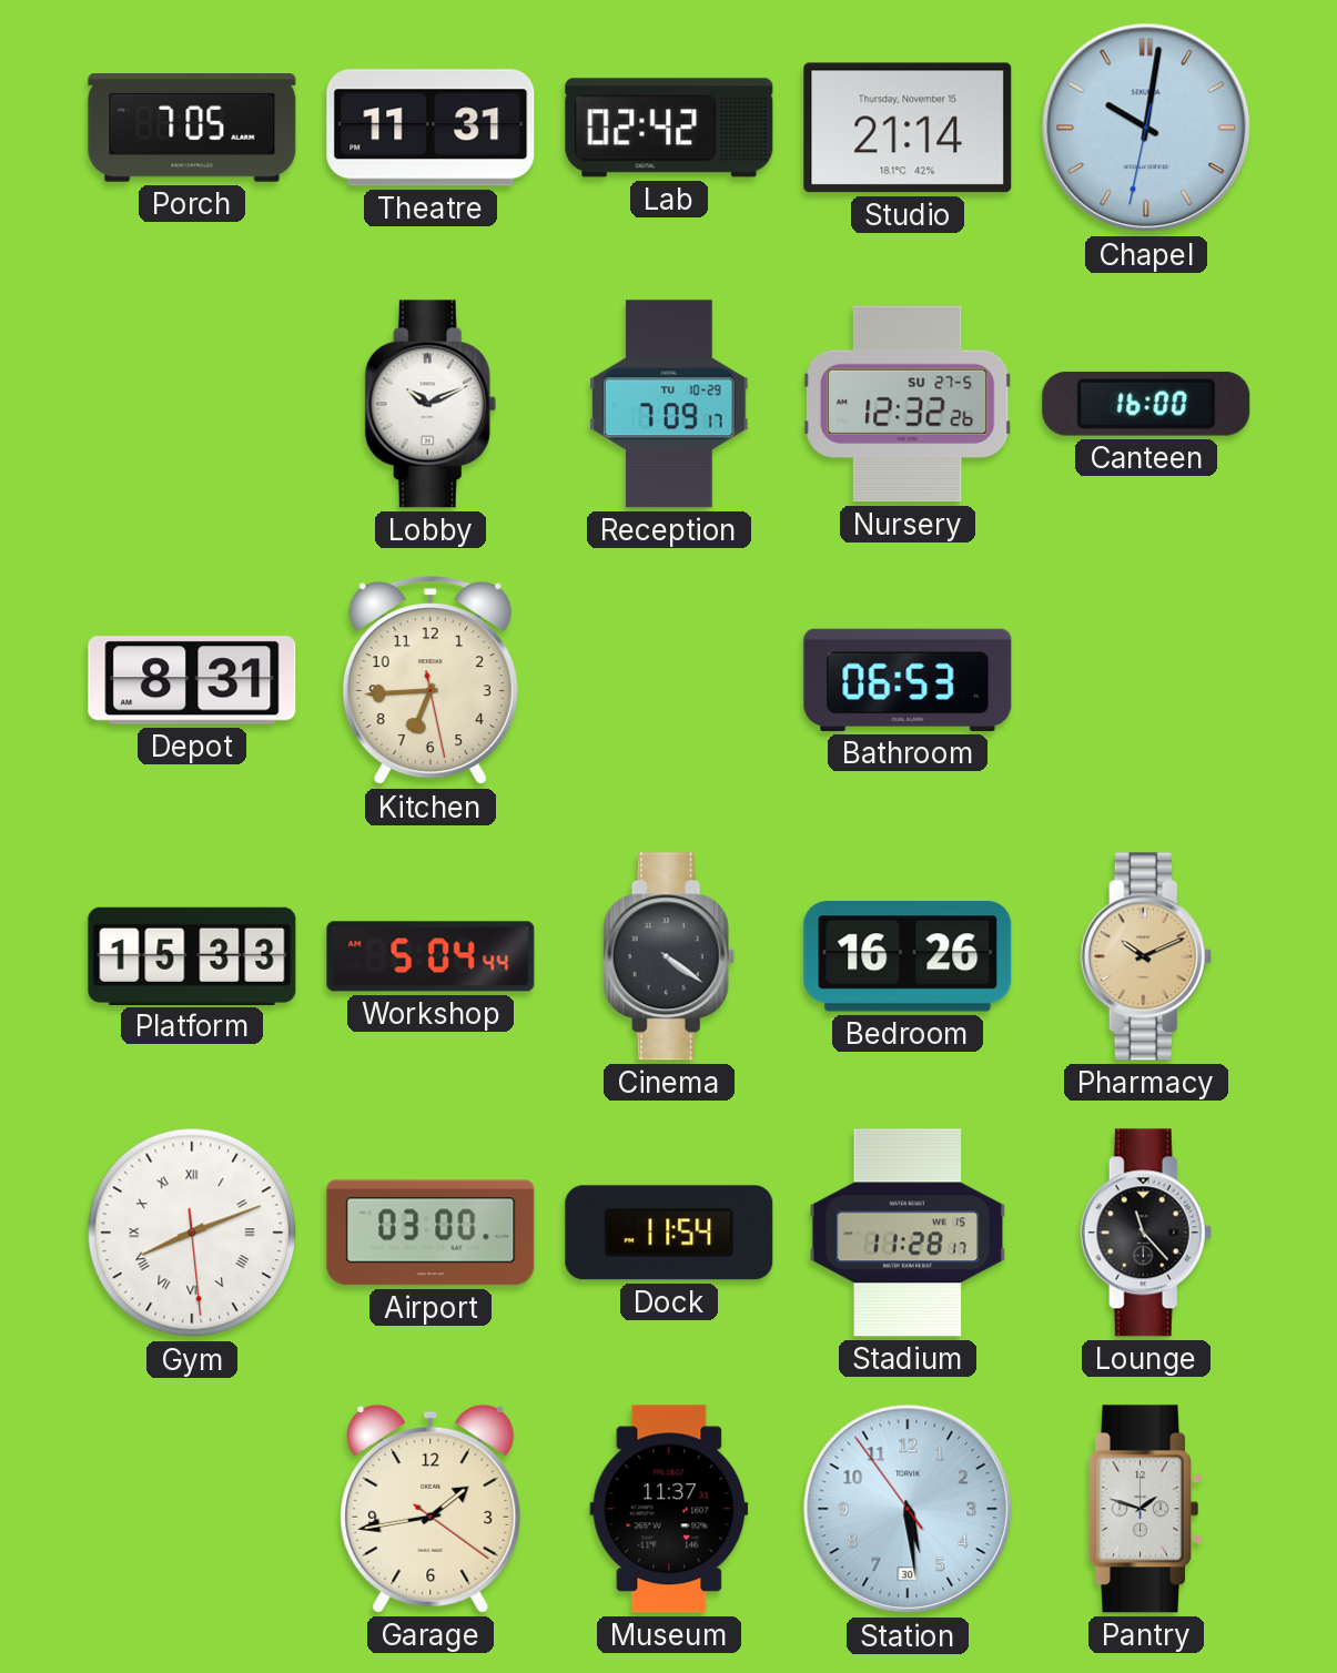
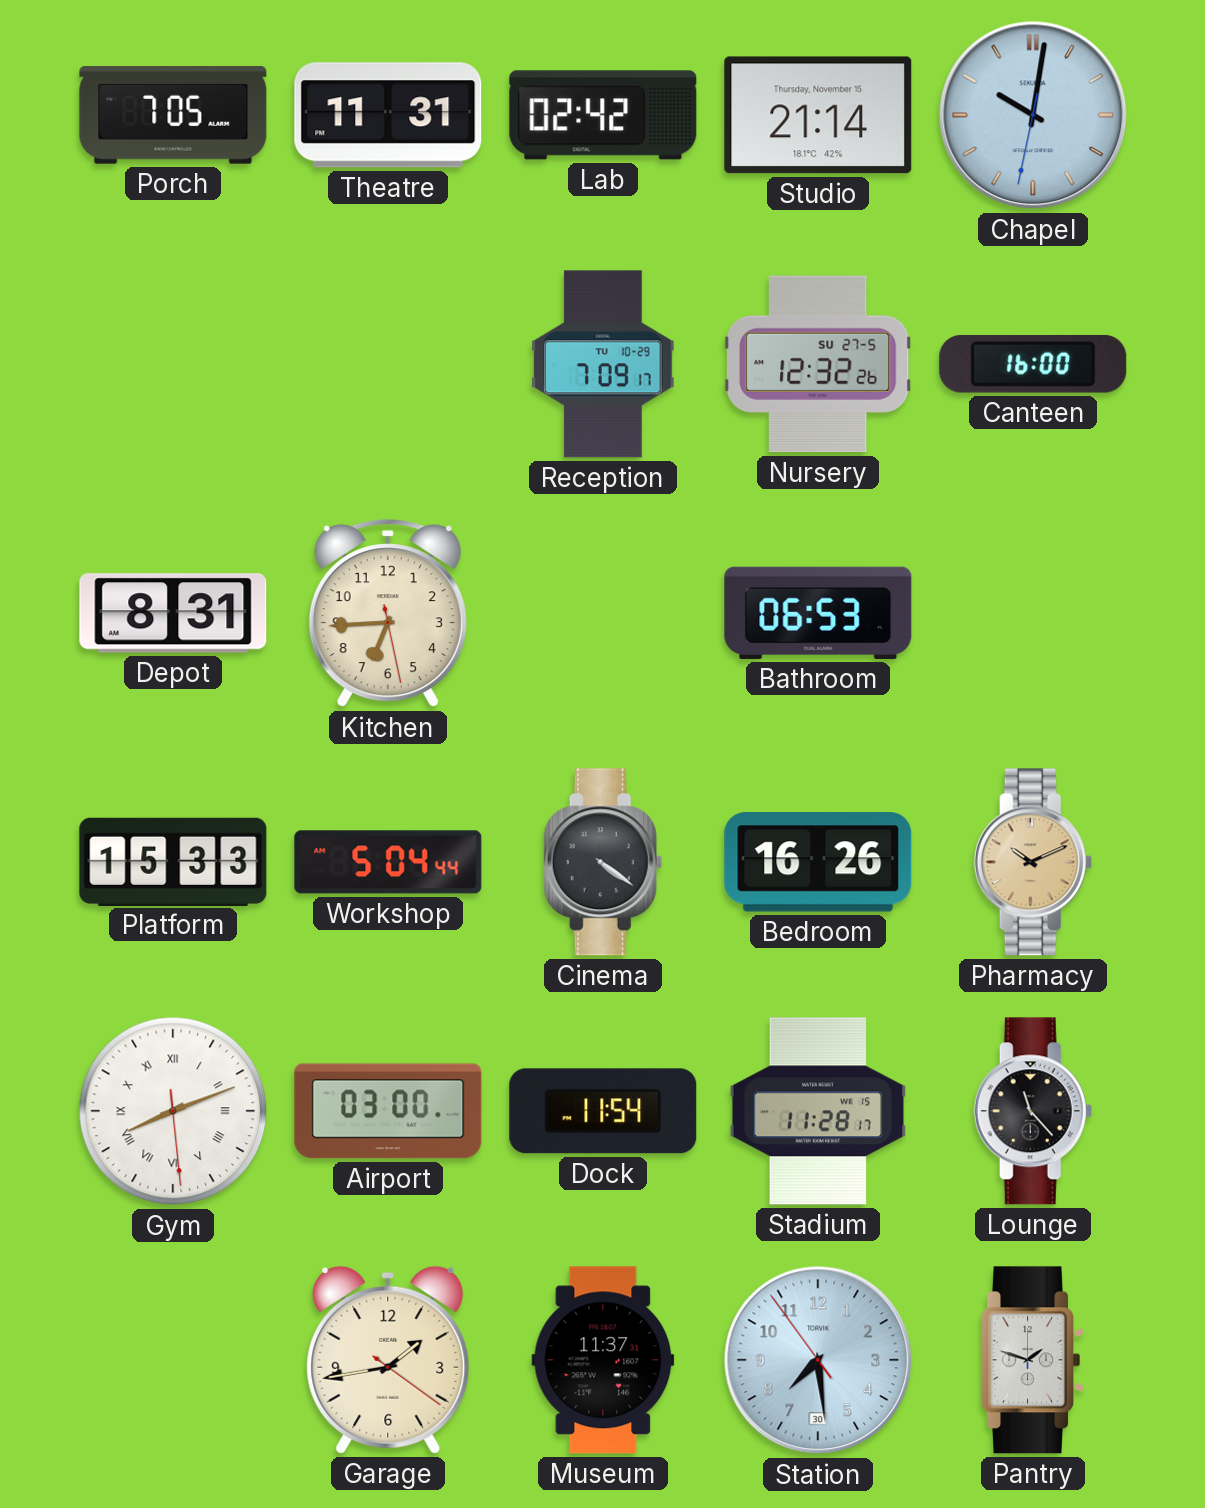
Lobby: 10:11 -> none
Station: 5:28 -> 7:28
